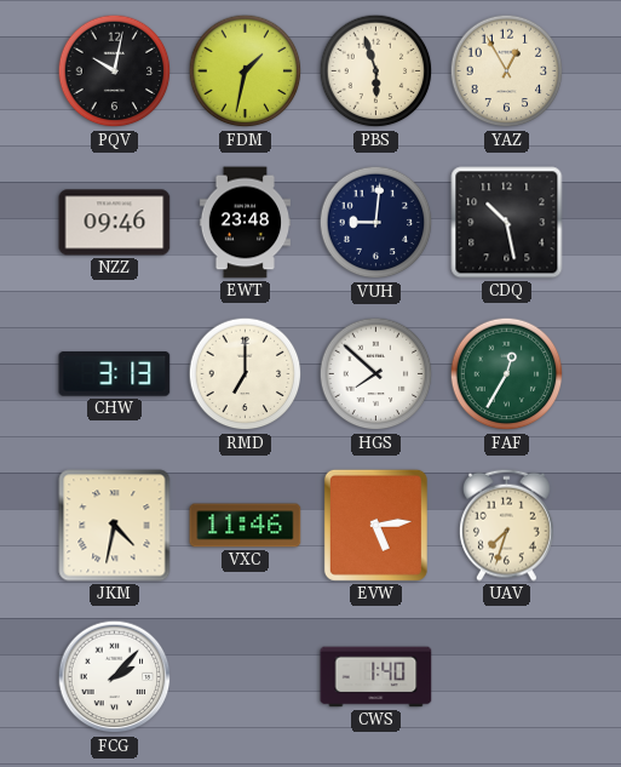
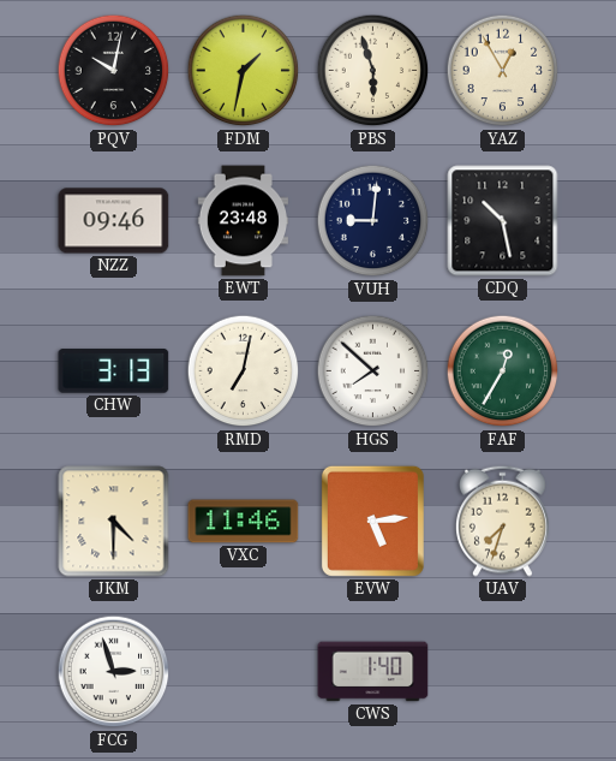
RMD: 7:00 -> 7:02
JKM: 4:32 -> 4:30
FCG: 2:07 -> 2:57
